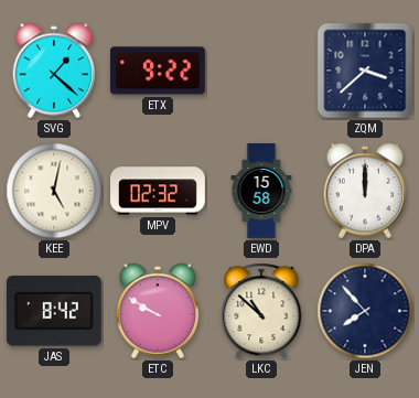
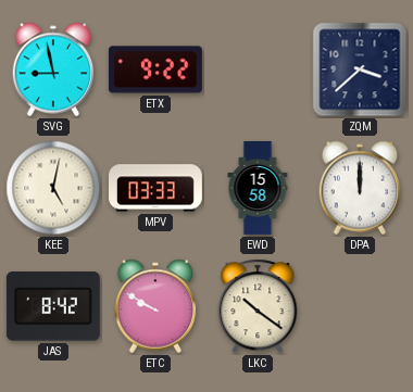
SVG: 1:22 -> 8:58
MPV: 02:32 -> 03:33
LKC: 10:52 -> 10:21
JEN: 7:53 -> none
